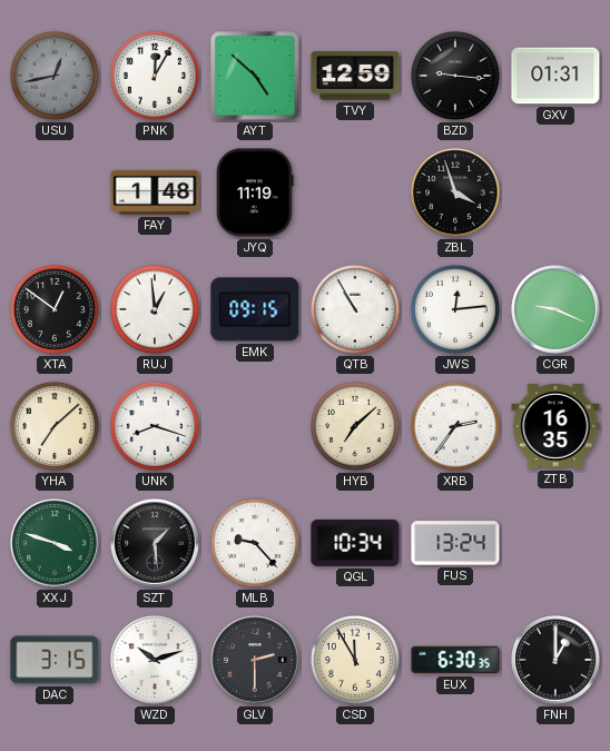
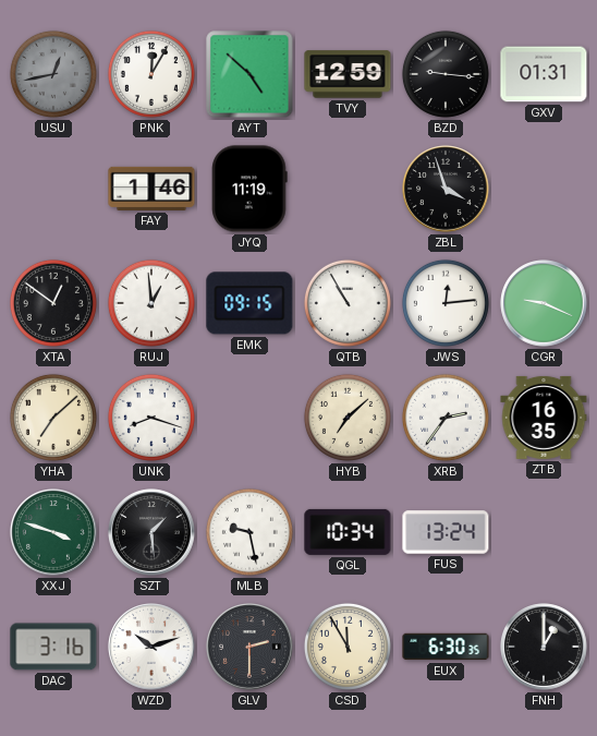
FAY: 1:48 -> 1:46
MLB: 9:23 -> 9:28
DAC: 3:15 -> 3:16
